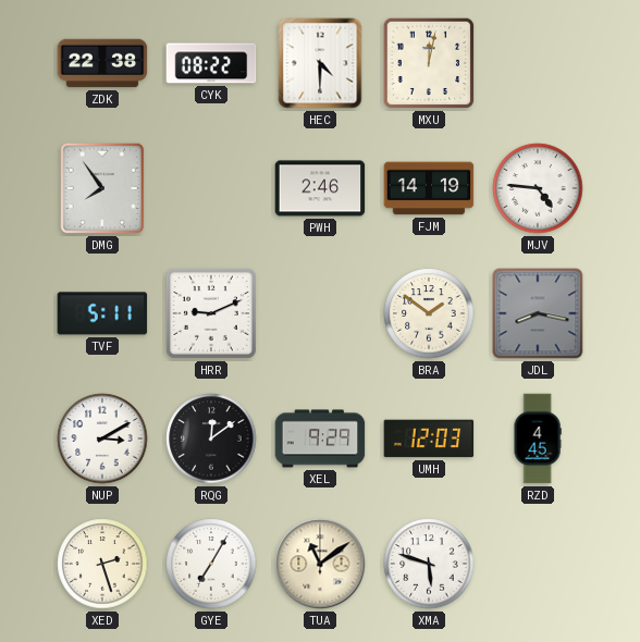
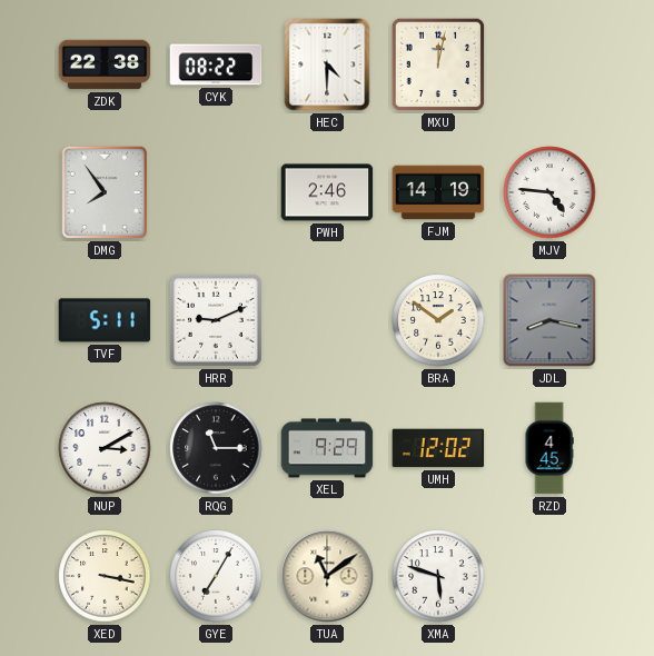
RQG: 12:09 -> 11:15
UMH: 12:03 -> 12:02
XED: 2:27 -> 3:17
